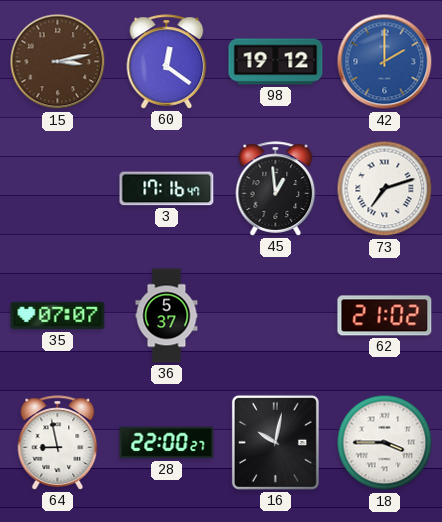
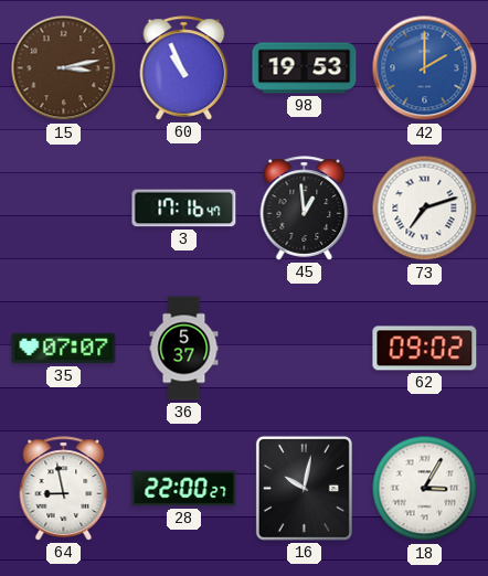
60: 12:21 -> 10:56
98: 19:12 -> 19:53
62: 21:02 -> 09:02
18: 3:45 -> 3:05
